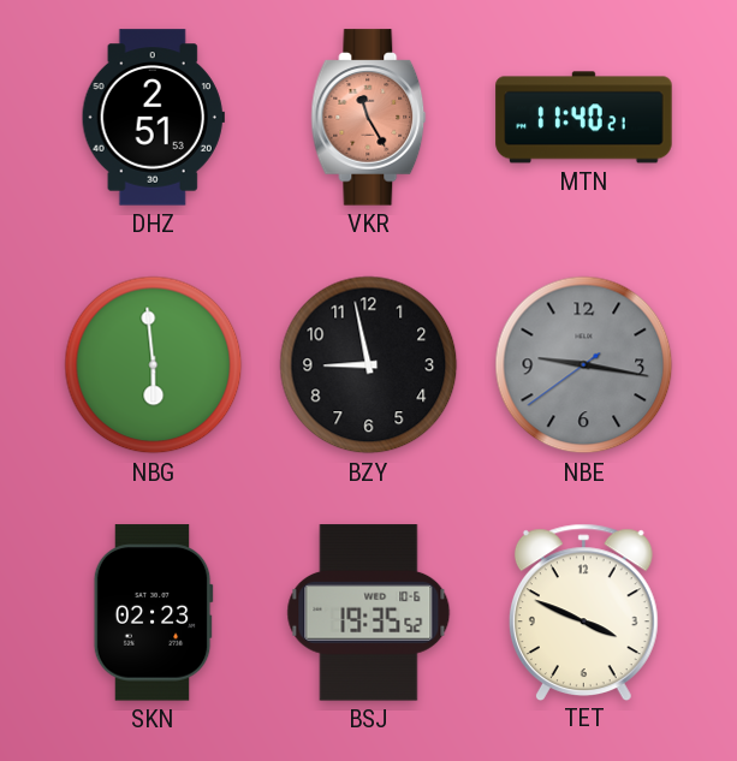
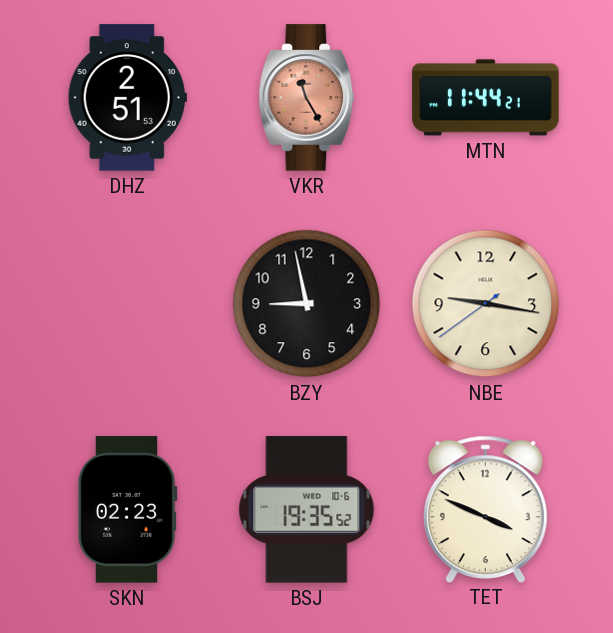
MTN: 11:40 -> 11:44
NBG: 5:59 -> none
NBE dial: grey -> cream
